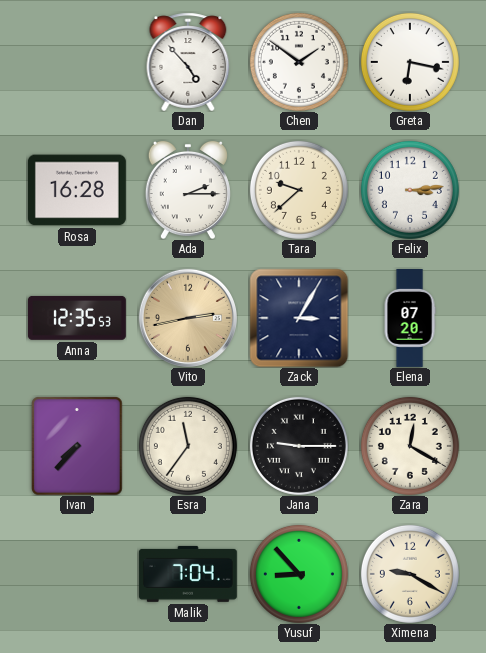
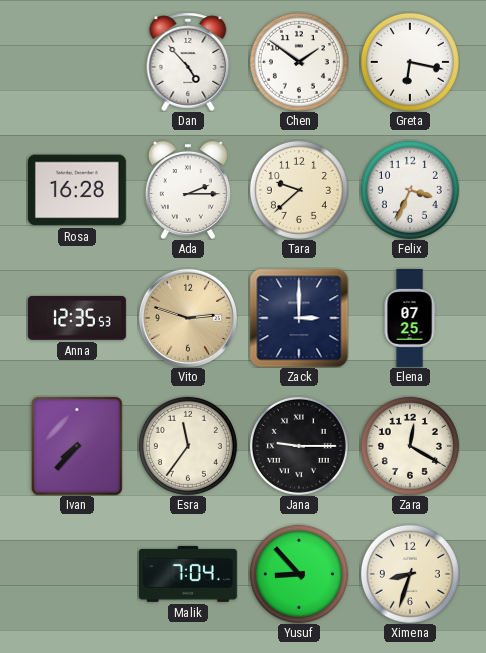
Felix: 3:14 -> 3:34
Vito: 2:43 -> 2:48
Zack: 3:05 -> 3:00
Elena: 07:20 -> 07:25
Ximena: 9:20 -> 8:33
